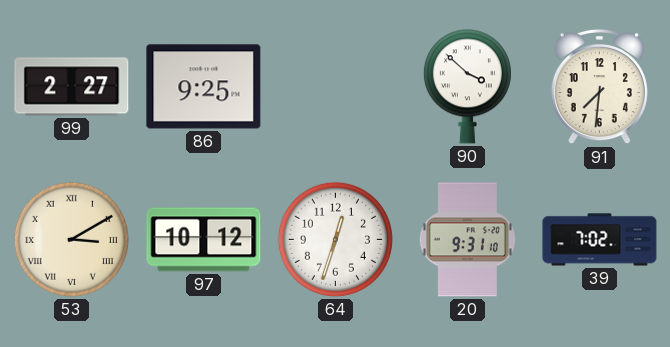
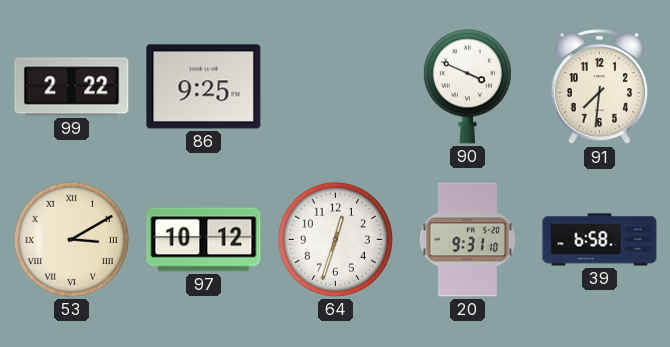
99: 2:27 -> 2:22
90: 3:52 -> 3:49
39: 7:02 -> 6:58
